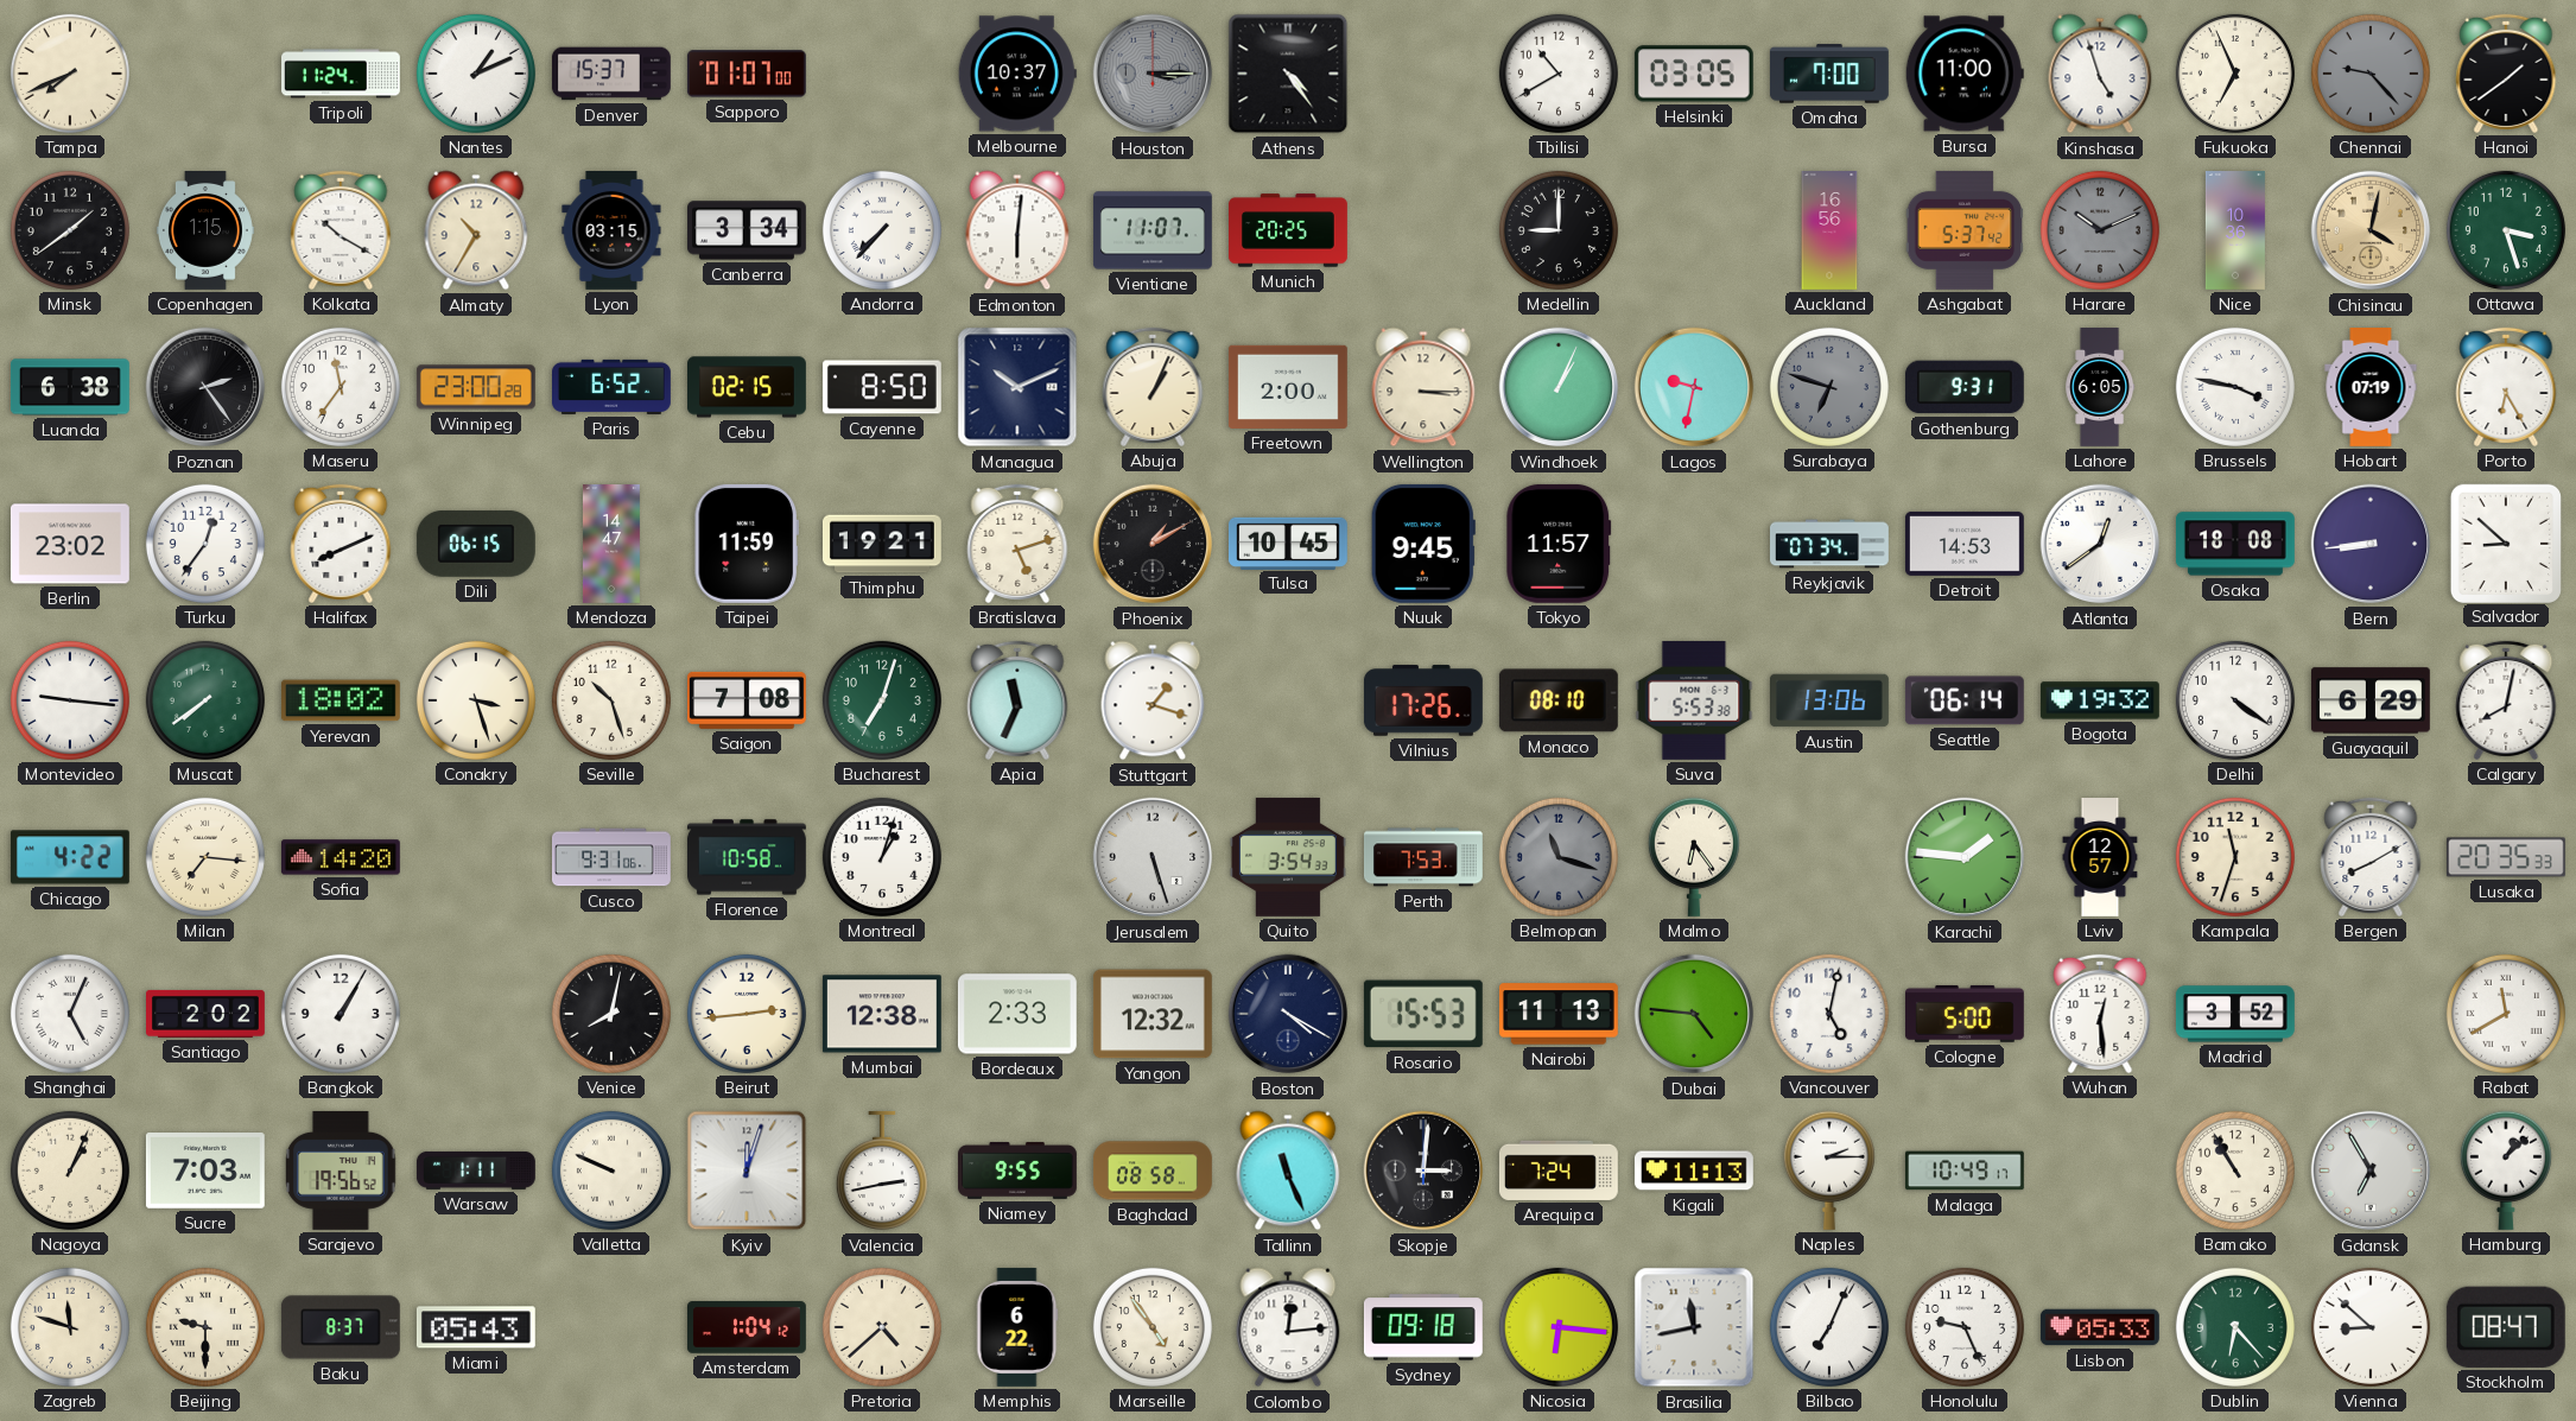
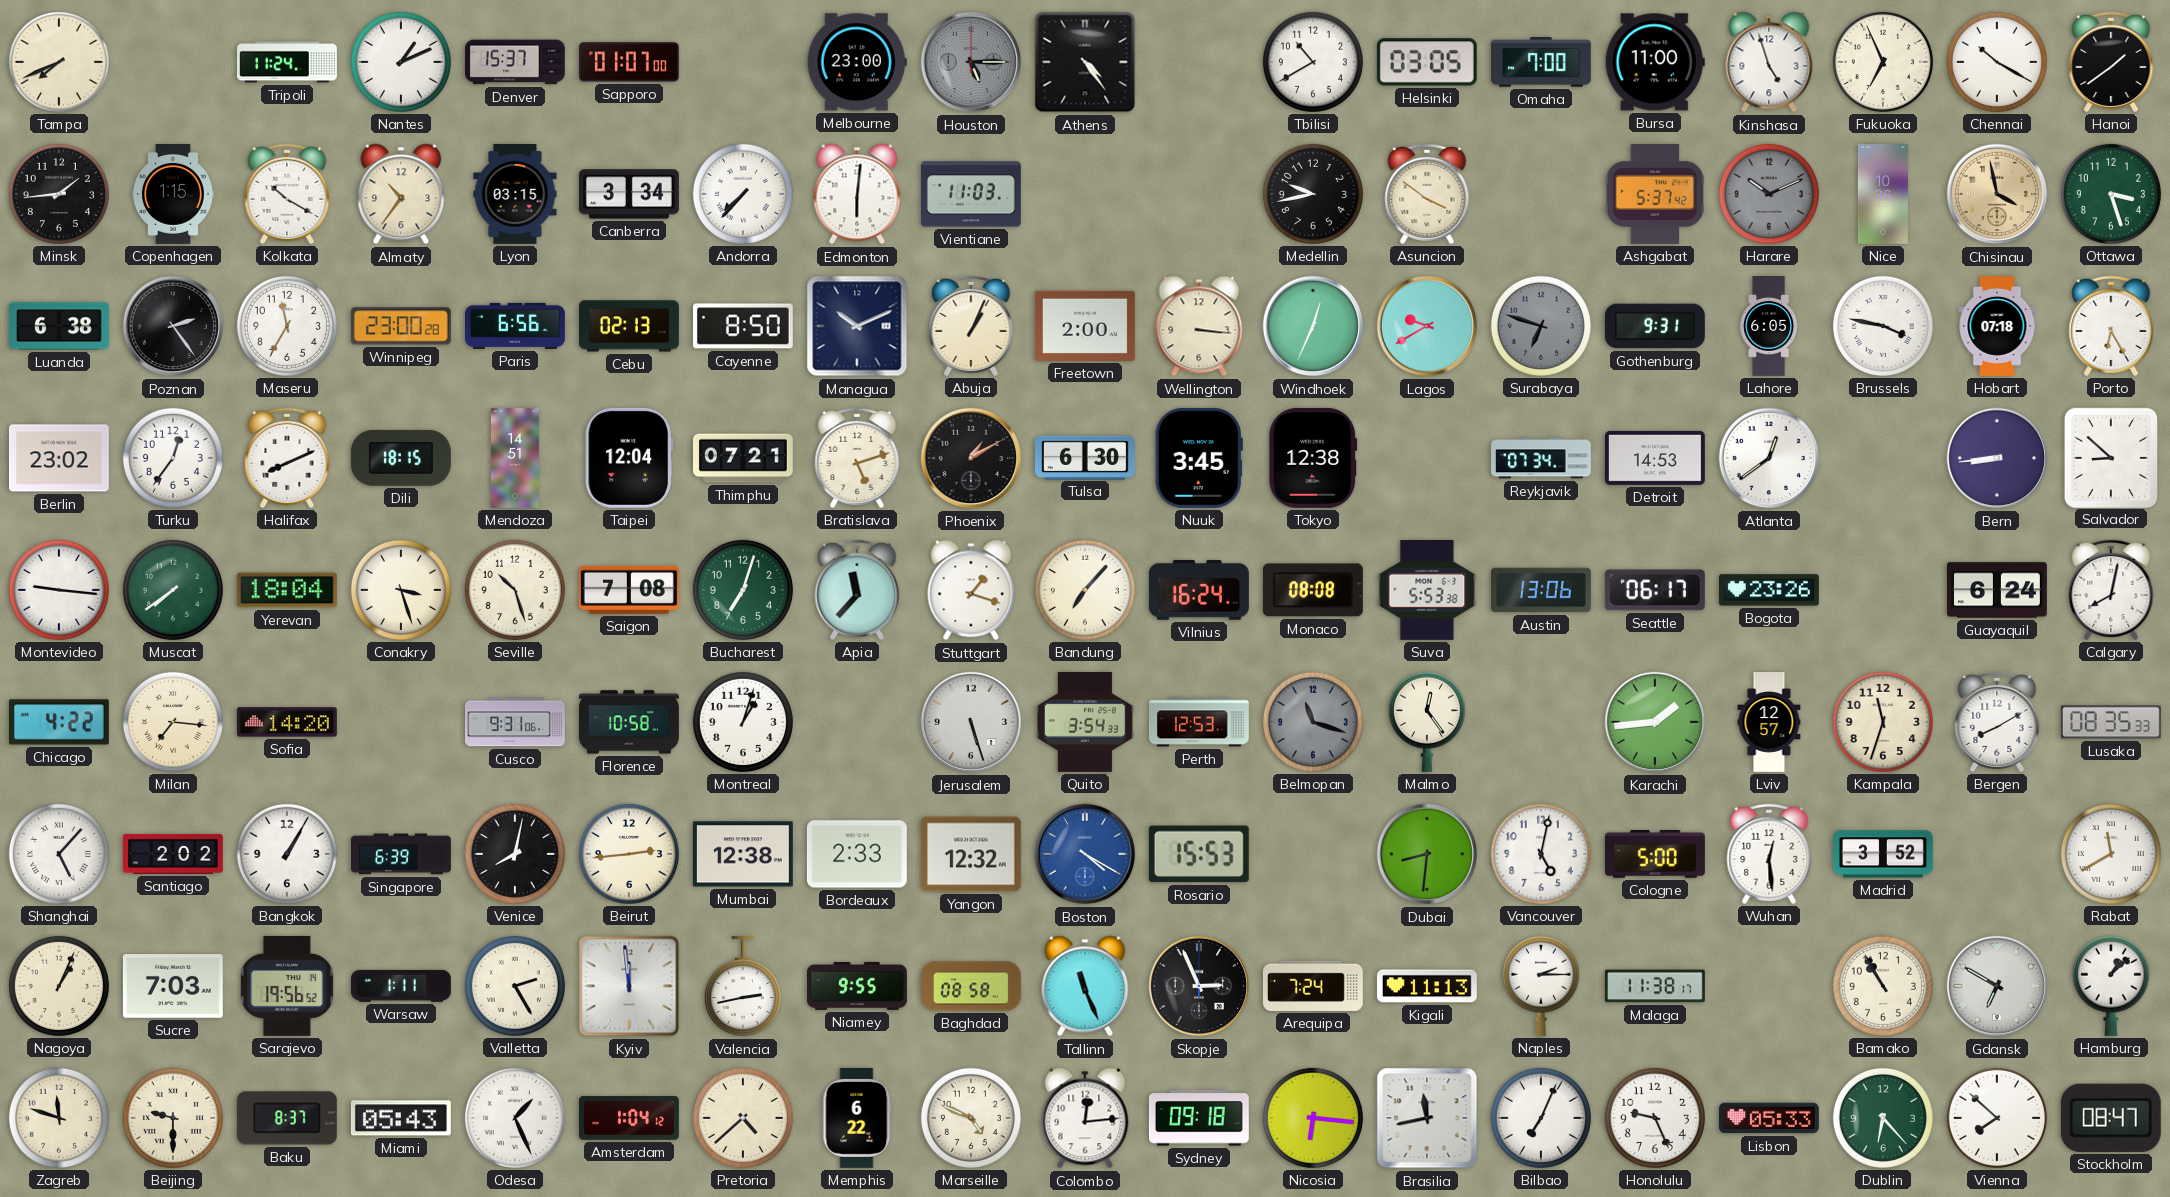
Melbourne: 10:37 -> 23:00
Houston: 3:15 -> 5:15
Chennai: 9:23 -> 10:20
Chennai dial: grey -> white
Minsk: 1:39 -> 1:44
Almaty: 10:35 -> 10:36
Vientiane: 11:07 -> 11:03
Munich: 20:25 -> none
Medellin: 9:00 -> 9:43
Asuncion: none -> 3:51
Auckland: 16:56 -> none
Chisinau: 4:02 -> 3:58
Maseru: 11:36 -> 11:35
Paris: 6:52 -> 6:56
Cebu: 02:15 -> 02:13
Wellington: 3:15 -> 3:16
Windhoek: 1:04 -> 12:34
Lagos: 9:32 -> 9:40
Hobart: 07:19 -> 07:18
Dili: 06:15 -> 18:15
Mendoza: 14:47 -> 14:51
Taipei: 11:59 -> 12:04
Thimphu: 19:21 -> 07:21
Tulsa: 10:45 -> 6:30
Nuuk: 9:45 -> 3:45
Tokyo: 11:57 -> 12:38
Osaka: 18:08 -> none
Yerevan: 18:02 -> 18:04
Apia: 11:34 -> 11:37
Bandung: none -> 7:07
Vilnius: 17:26 -> 16:24
Monaco: 08:10 -> 08:08
Seattle: 06:14 -> 06:17
Bogota: 19:32 -> 23:26
Delhi: 4:21 -> none
Guayaquil: 6:29 -> 6:24
Perth: 7:53 -> 12:53
Malmo: 6:24 -> 12:24
Karachi: 1:46 -> 1:44
Lusaka: 20:35 -> 08:35
Shanghai: 5:04 -> 5:07
Singapore: none -> 6:39
Boston dial: navy -> blue
Nairobi: 11:13 -> none
Dubai: 4:46 -> 8:31
Valletta: 9:49 -> 2:25
Kyiv: 12:03 -> 11:59
Skopje: 3:01 -> 2:56
Malaga: 10:49 -> 11:38
Gdansk: 6:55 -> 6:50
Odesa: none -> 1:26
Marseille: 4:54 -> 4:49
Vienna: 8:52 -> 7:52
